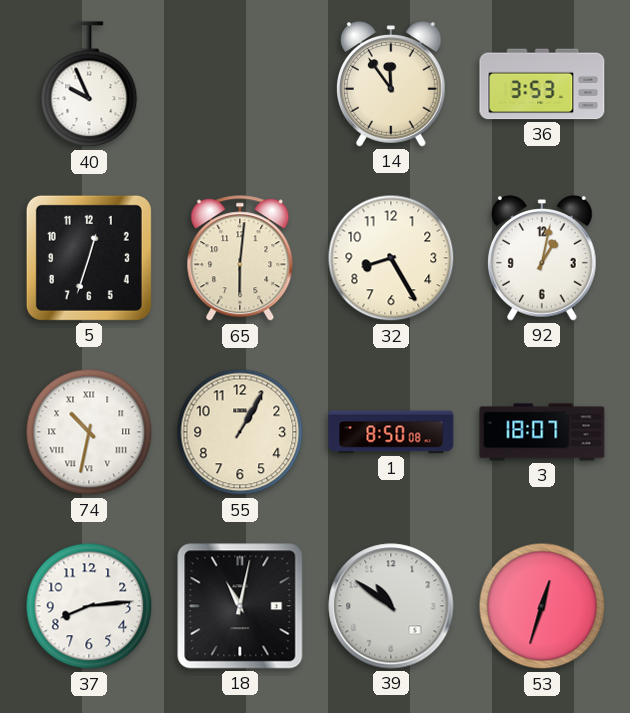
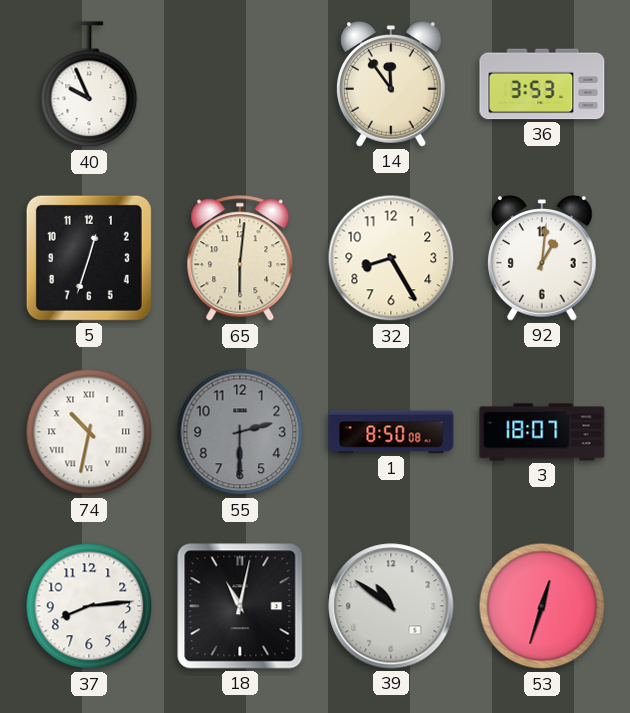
92: 1:02 -> 1:01
55: 1:05 -> 2:30
55 dial: cream -> grey
